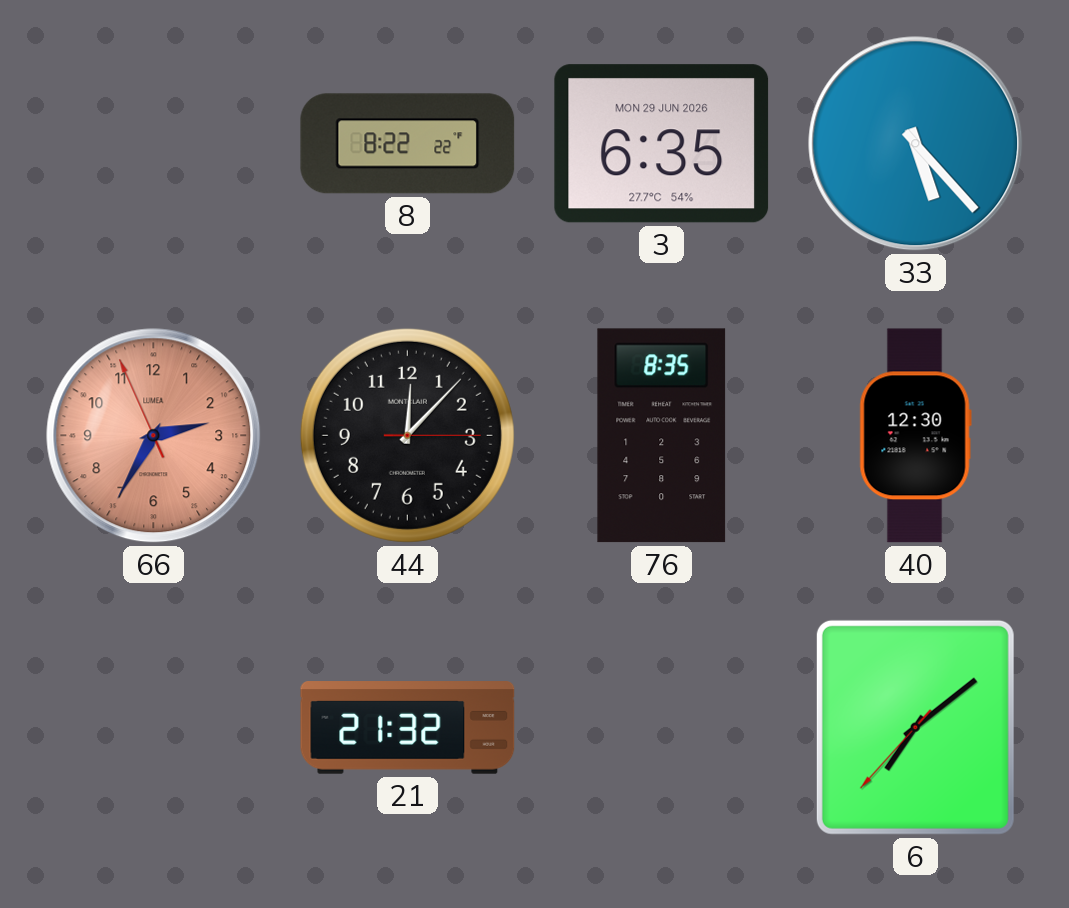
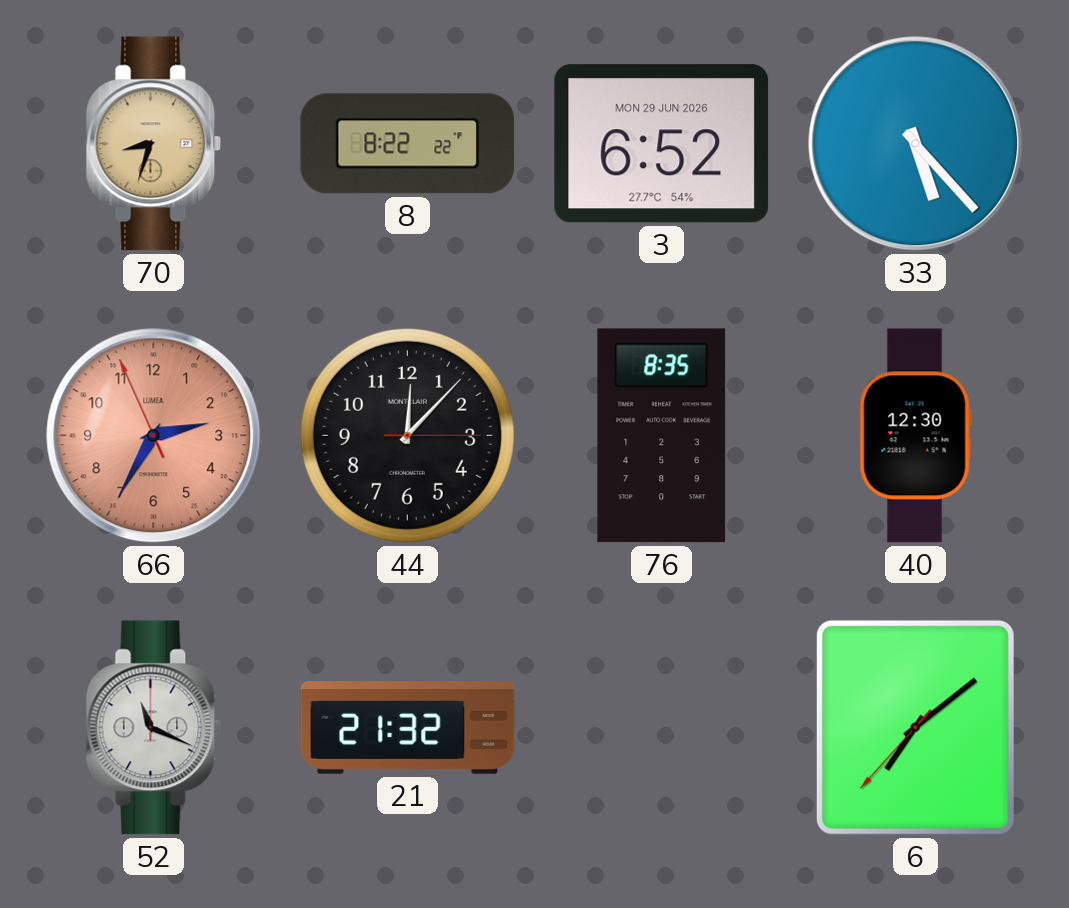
70: none -> 8:33
3: 6:35 -> 6:52
52: none -> 11:19
